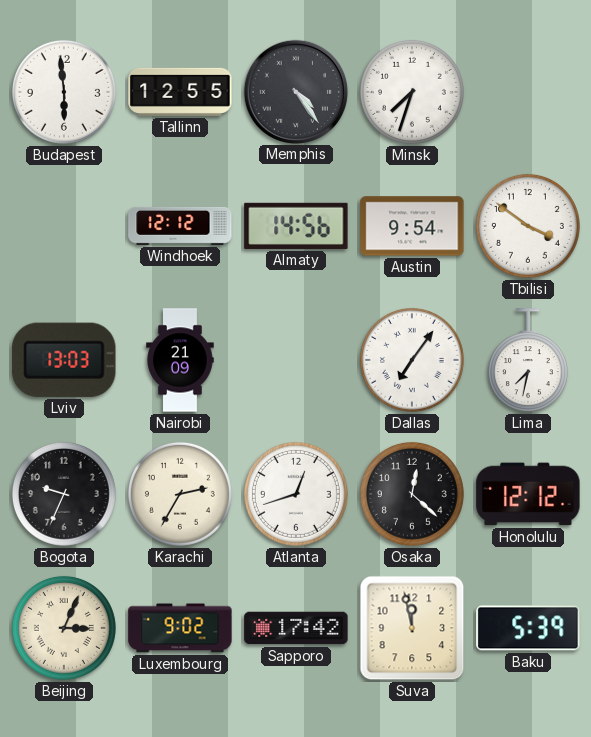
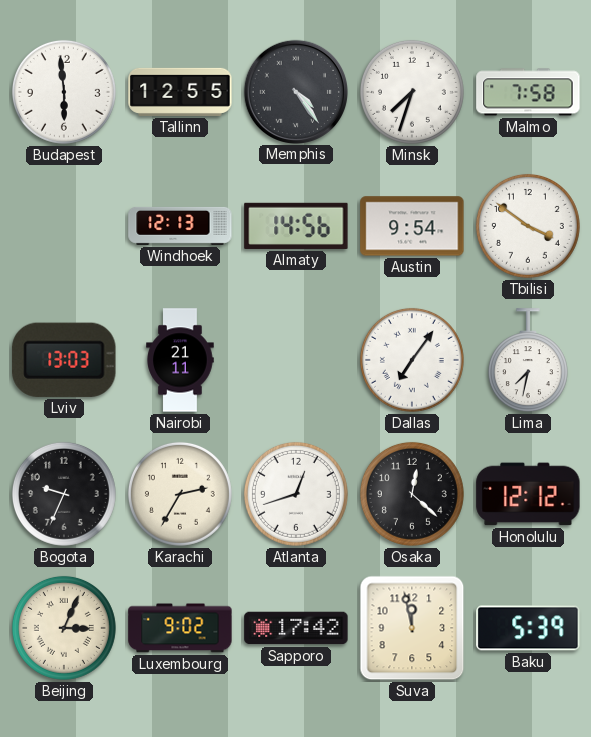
Malmo: none -> 7:58
Windhoek: 12:12 -> 12:13
Nairobi: 21:09 -> 21:11
